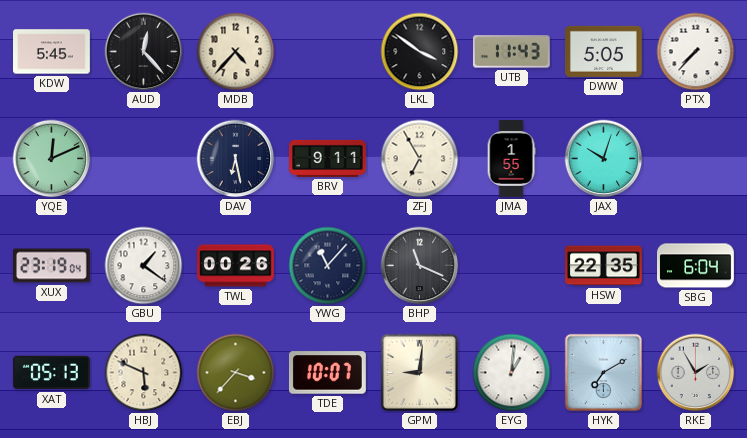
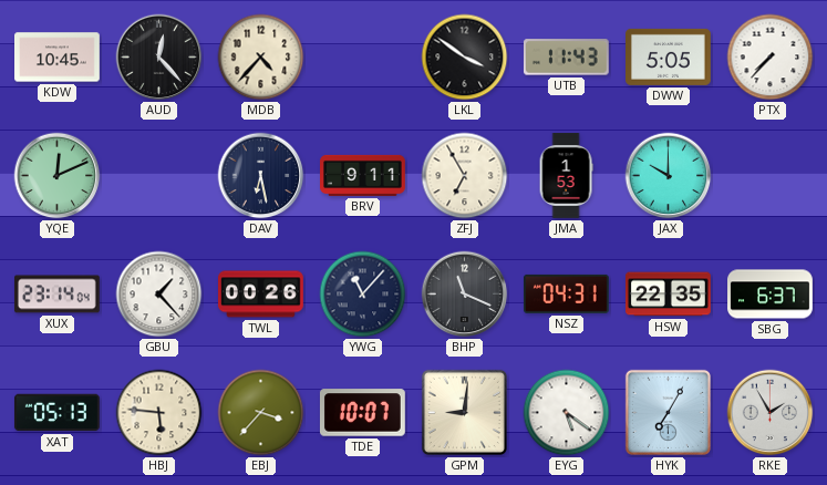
KDW: 5:45 -> 10:45
JMA: 1:55 -> 1:53
JAX: 10:03 -> 10:00
XUX: 23:19 -> 23:14
GBU: 1:21 -> 1:23
NSZ: none -> 04:31
SBG: 6:04 -> 6:37
HBJ: 5:49 -> 5:46
EYG: 1:01 -> 5:21
HYK: 7:10 -> 7:05
